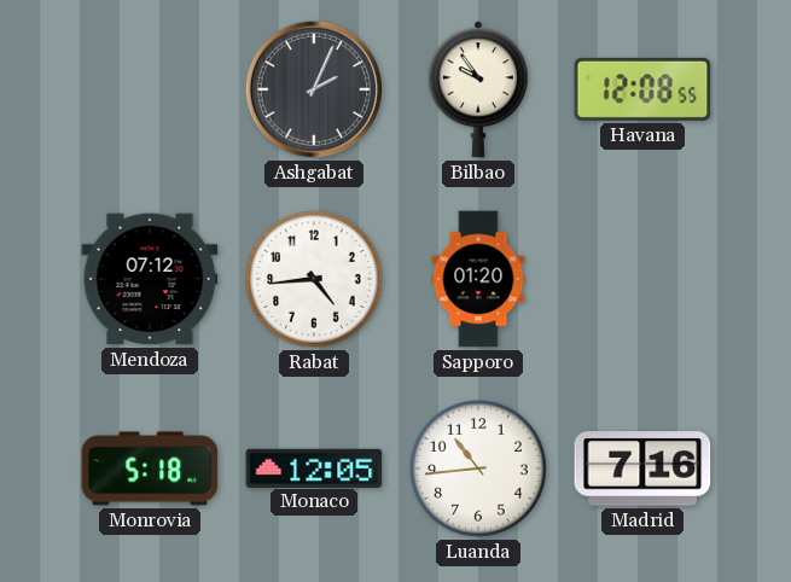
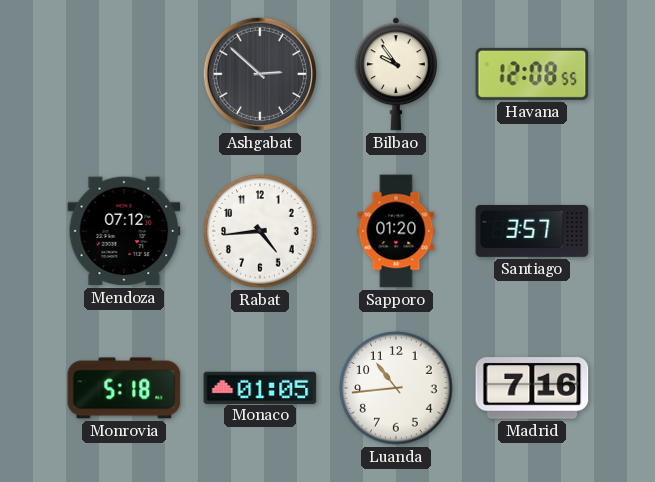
Ashgabat: 2:04 -> 2:52
Santiago: none -> 3:57
Monaco: 12:05 -> 01:05
